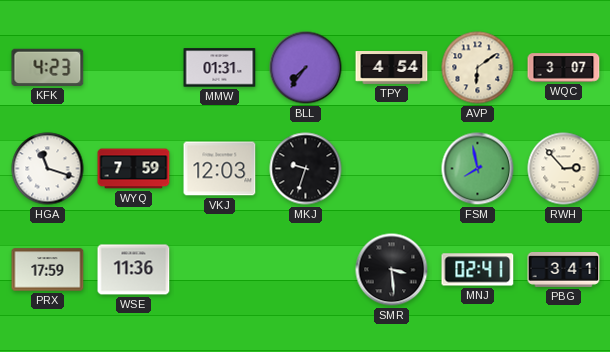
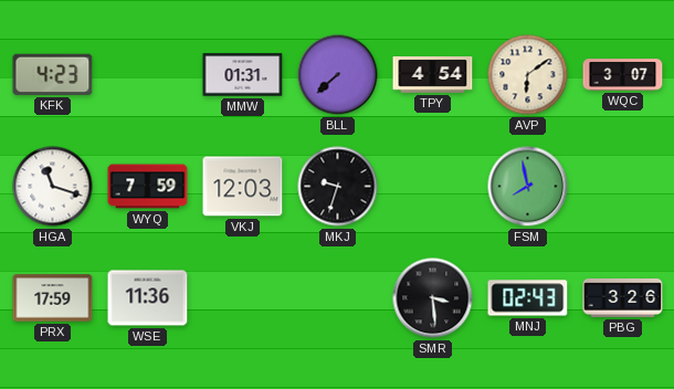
BLL: 7:36 -> 7:38
RWH: 2:53 -> none
MNJ: 02:41 -> 02:43
PBG: 3:41 -> 3:26
